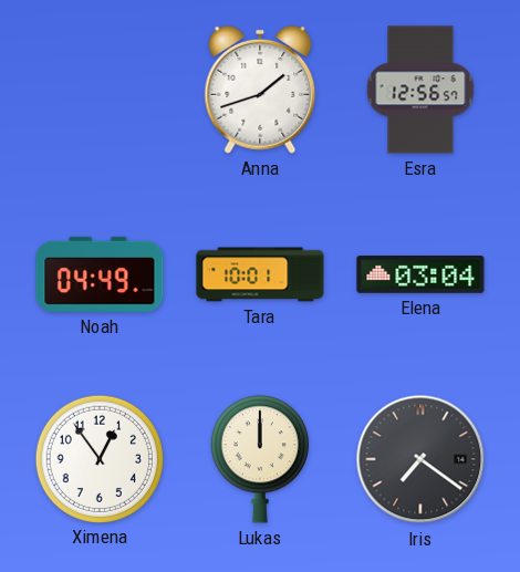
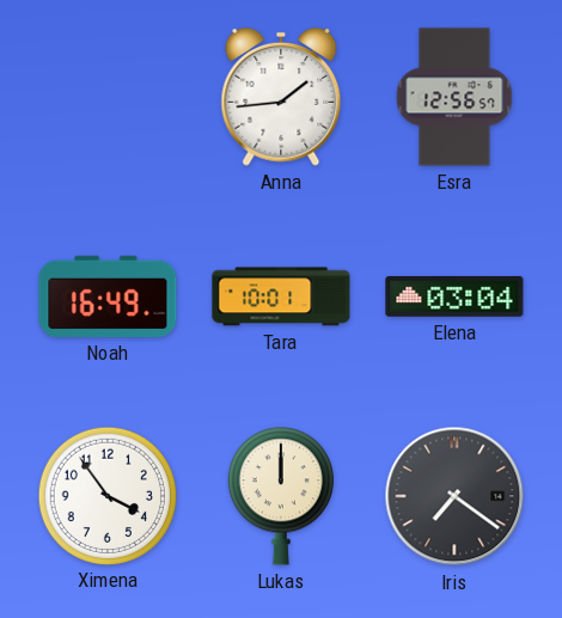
Anna: 1:42 -> 1:44
Noah: 04:49 -> 16:49
Ximena: 12:54 -> 3:54
